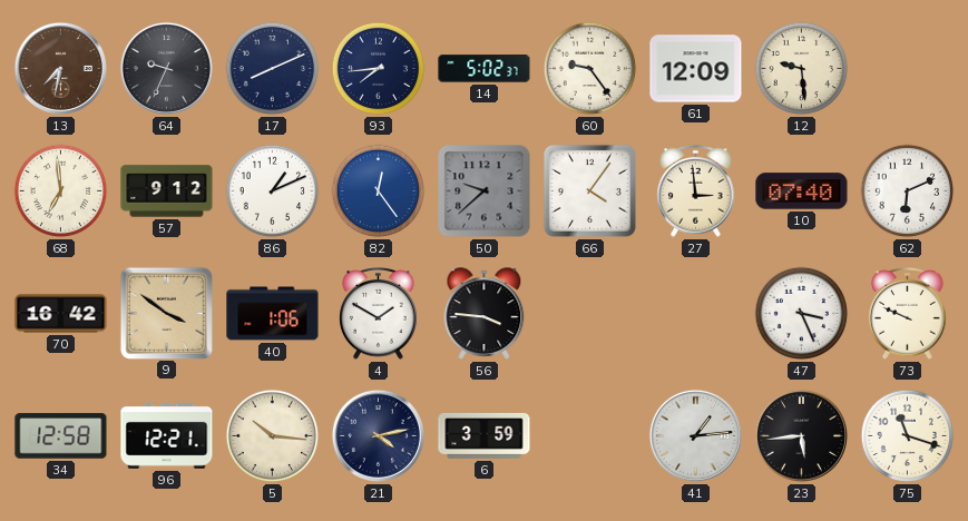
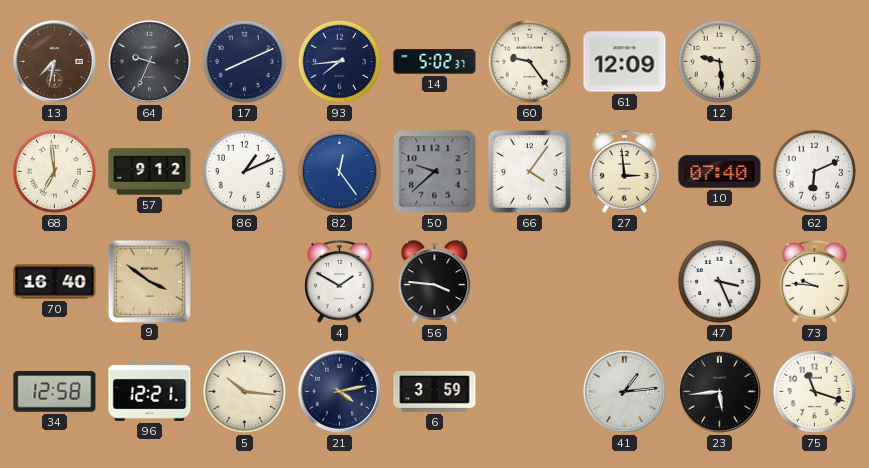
70: 16:42 -> 16:40
40: 1:06 -> none
73: 9:49 -> 9:46
